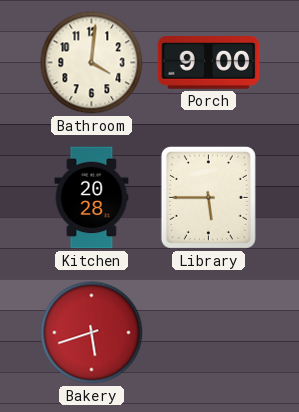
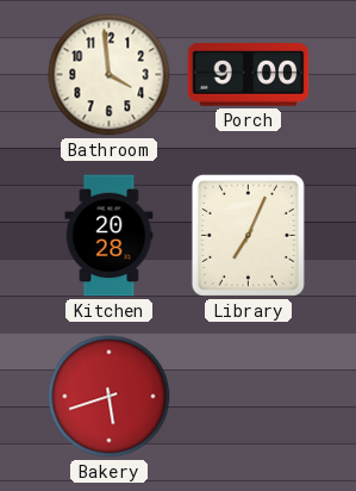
Bathroom: 4:01 -> 3:59
Library: 5:45 -> 7:04
